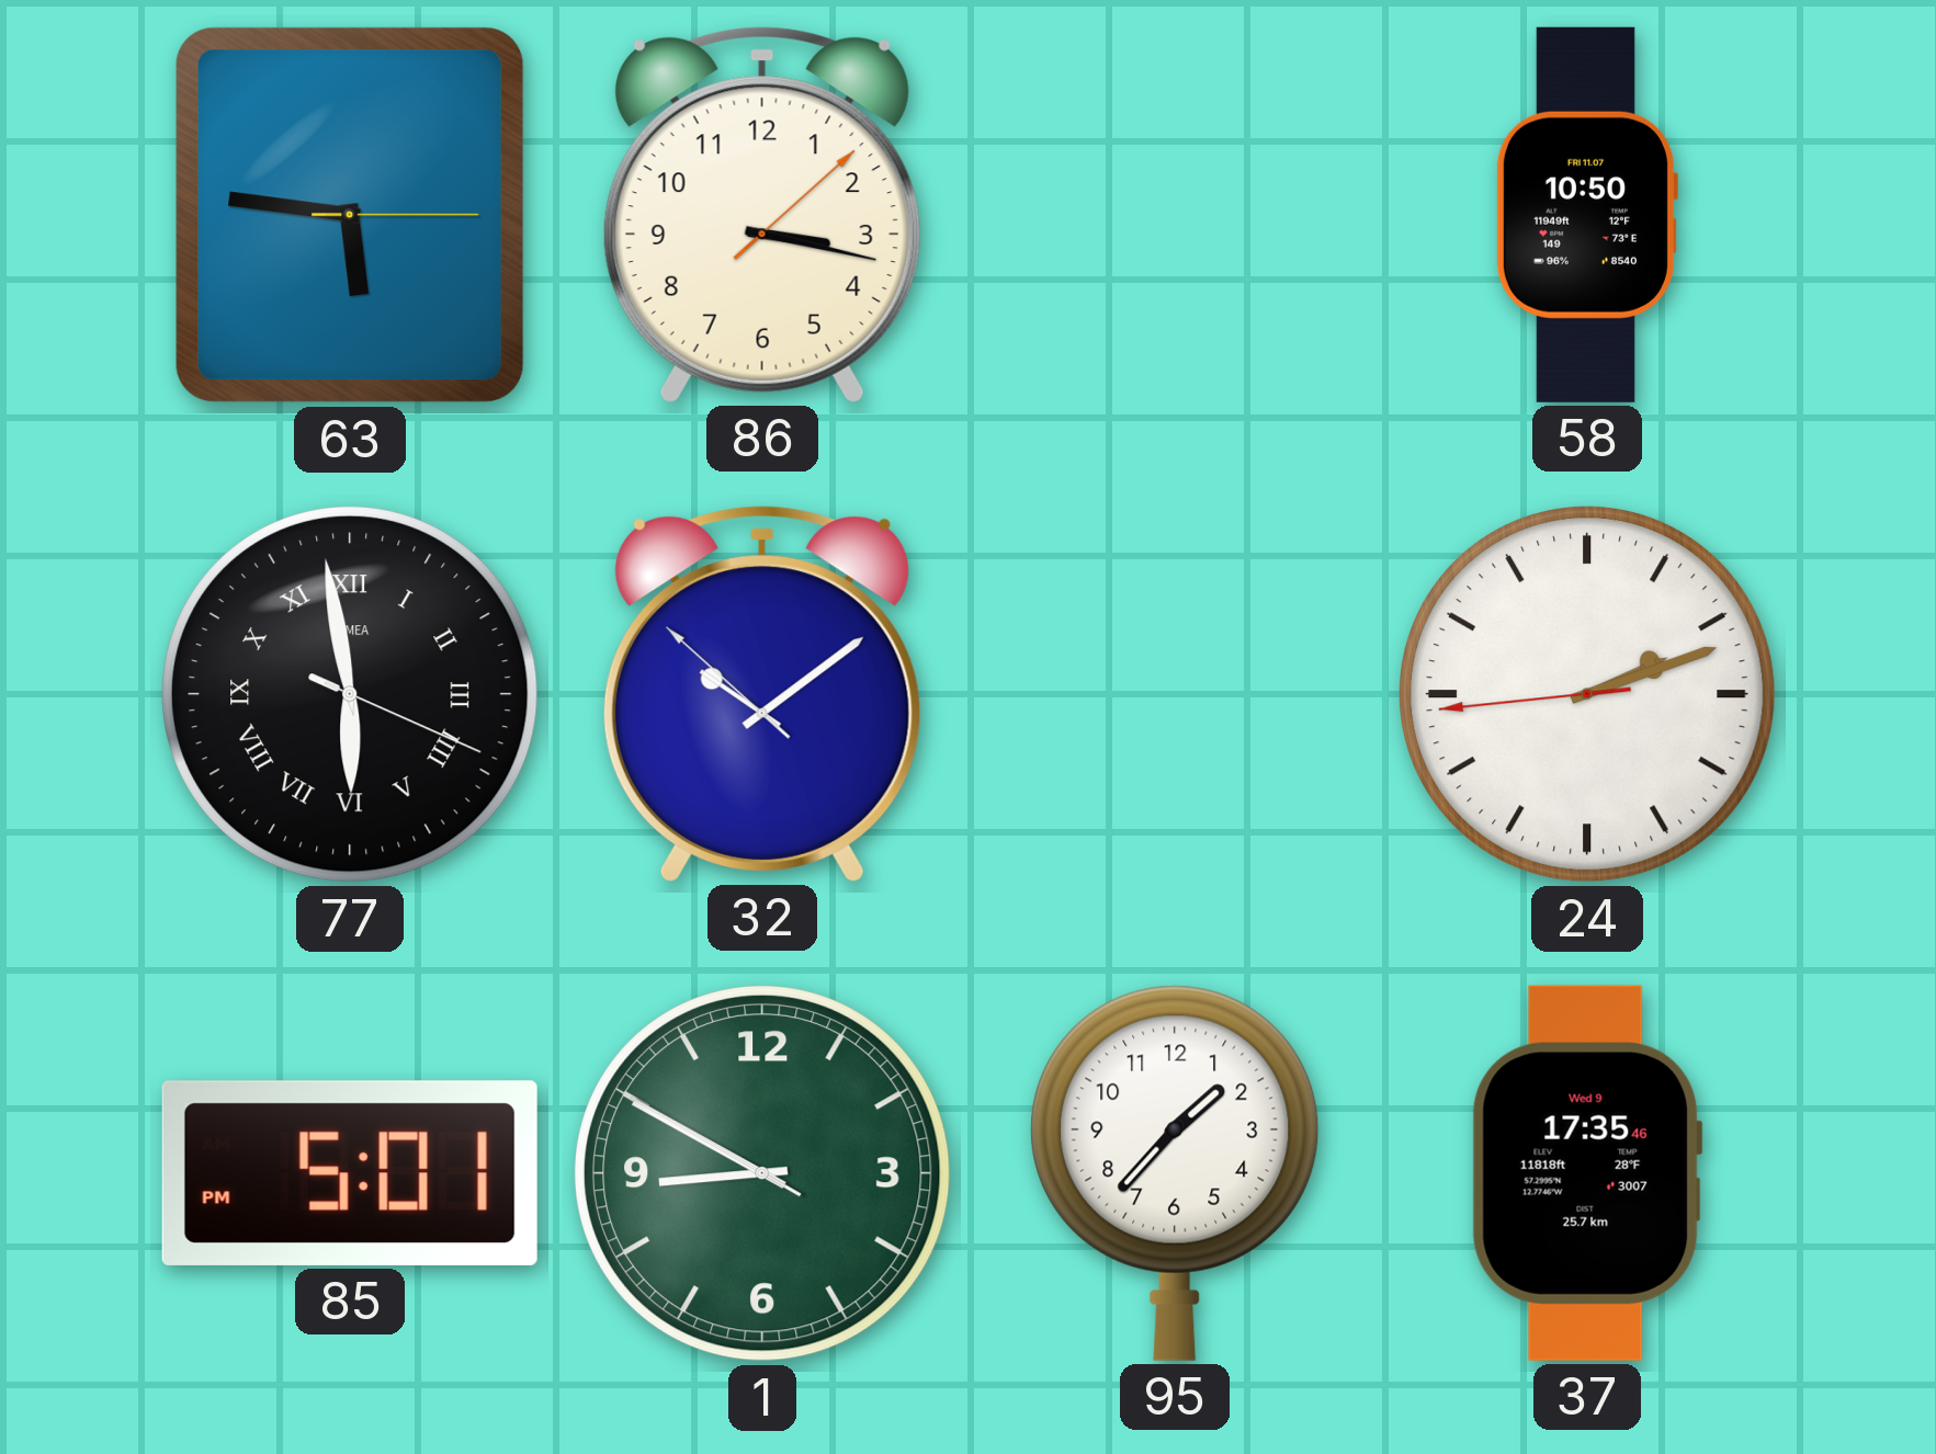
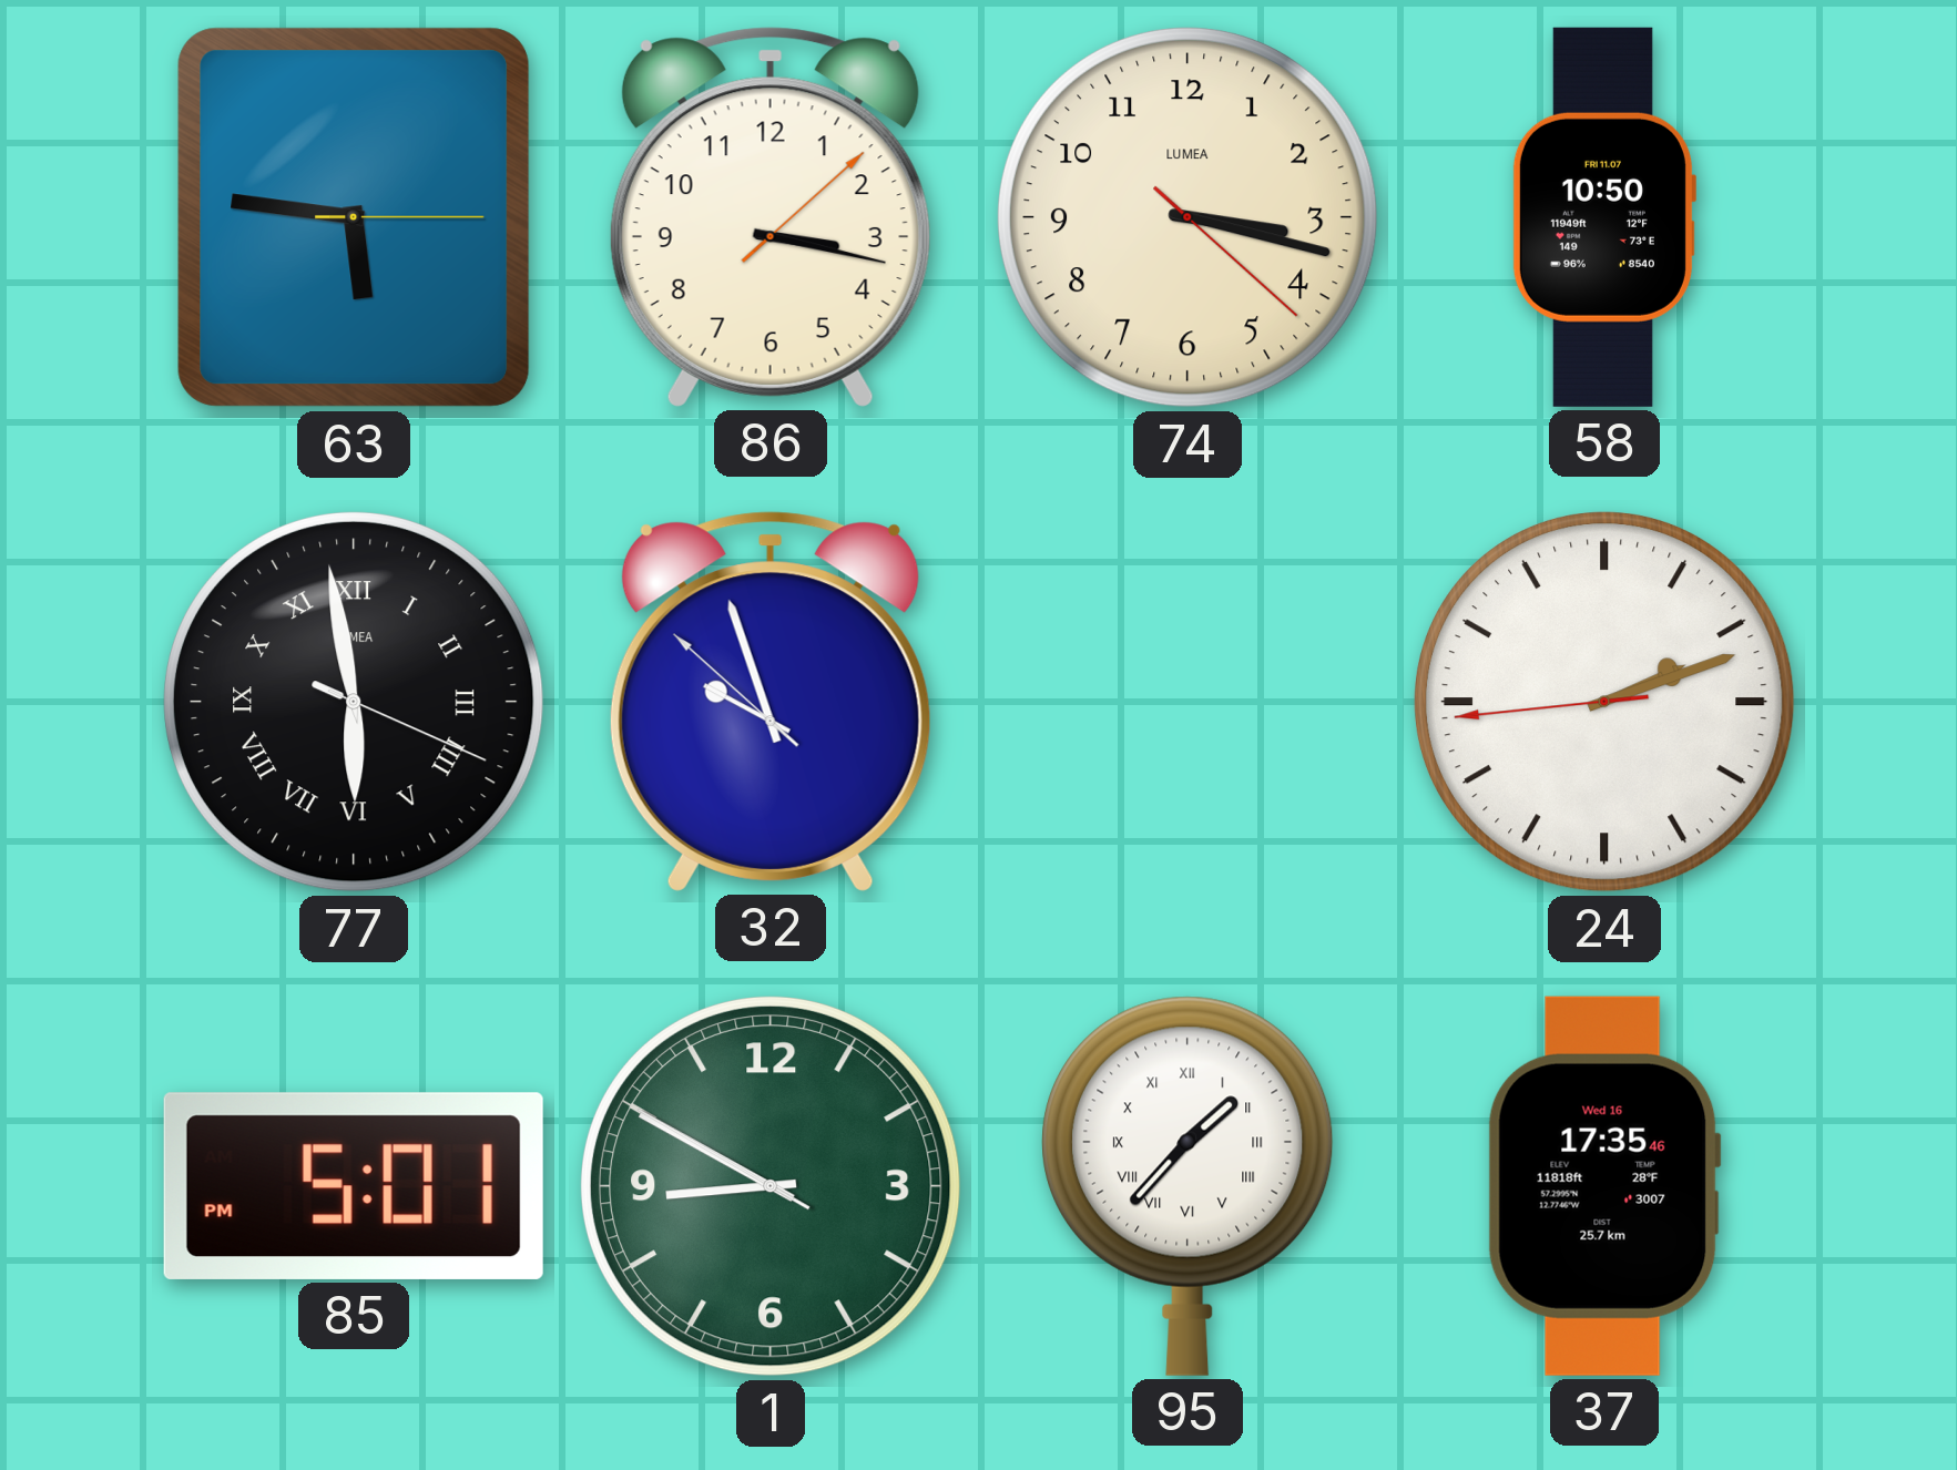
74: none -> 3:17
32: 10:08 -> 9:56
95 numerals: Arabic -> Roman
37 date: Wed 9 -> Wed 16
